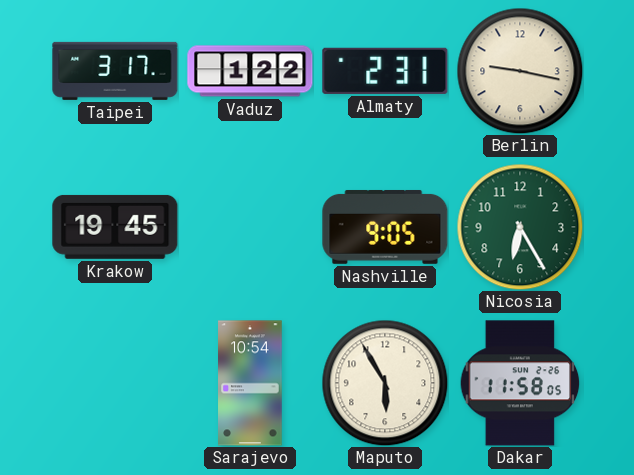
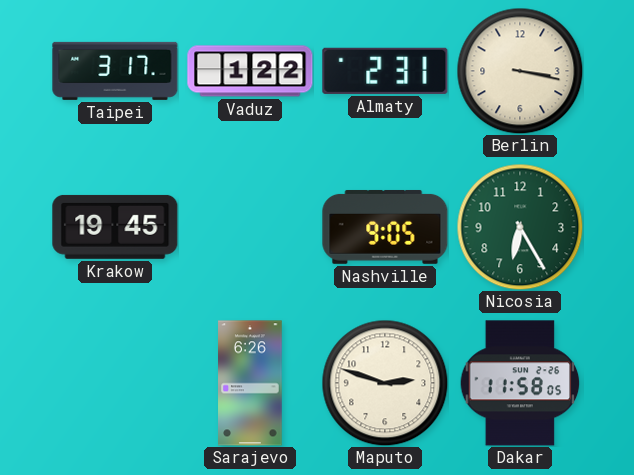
Berlin: 9:17 -> 3:17
Sarajevo: 10:54 -> 6:26
Maputo: 5:55 -> 2:48
